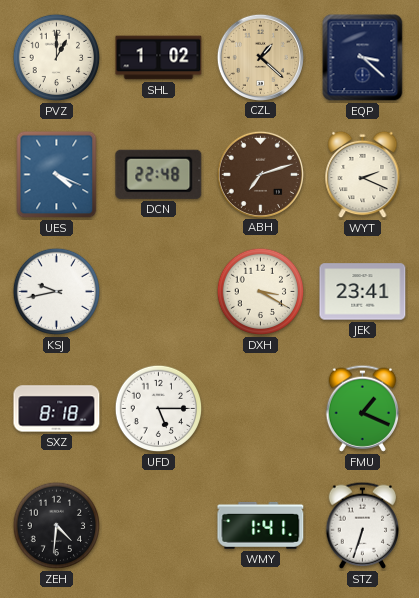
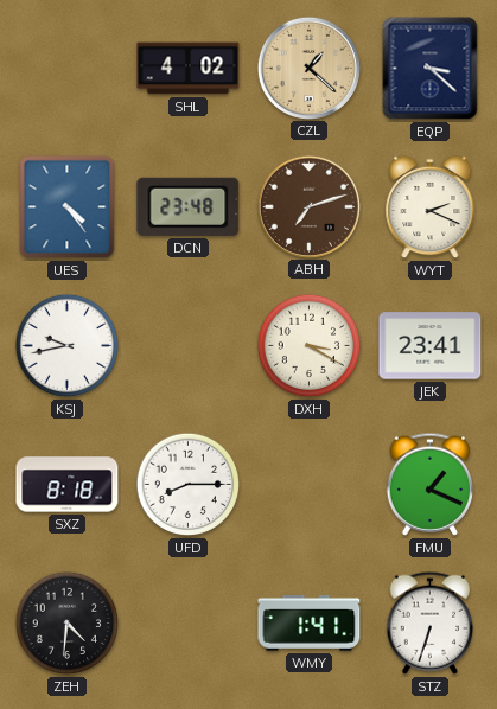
PVZ: 1:00 -> none
SHL: 1:02 -> 4:02
UES: 4:19 -> 4:24
DCN: 22:48 -> 23:48
UFD: 5:15 -> 8:15
